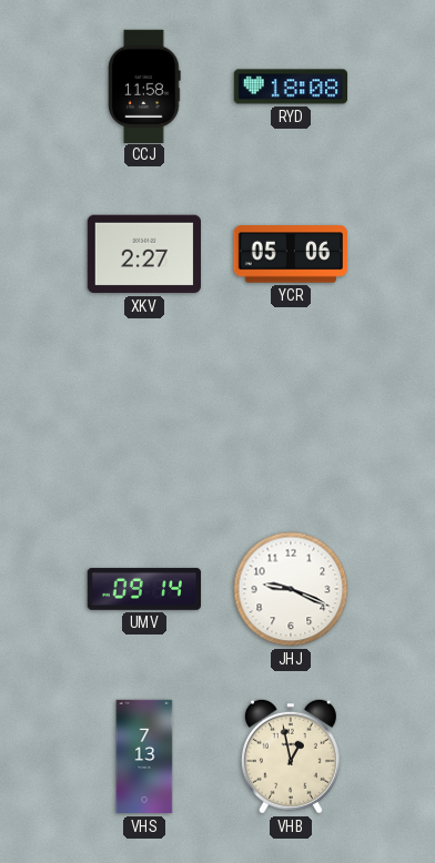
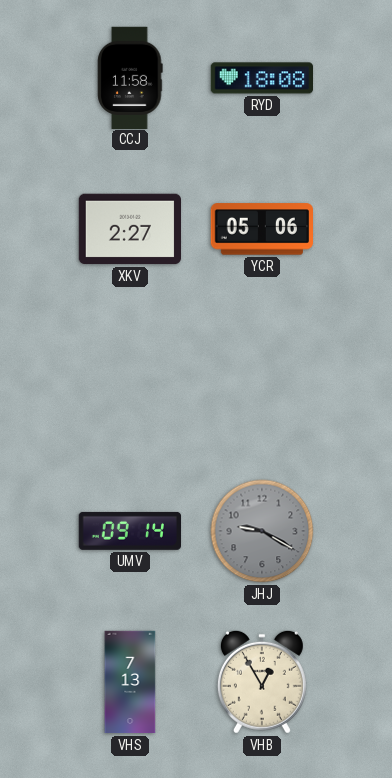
JHJ: 9:19 -> 9:20
JHJ dial: white -> grey
VHB: 12:58 -> 12:55
